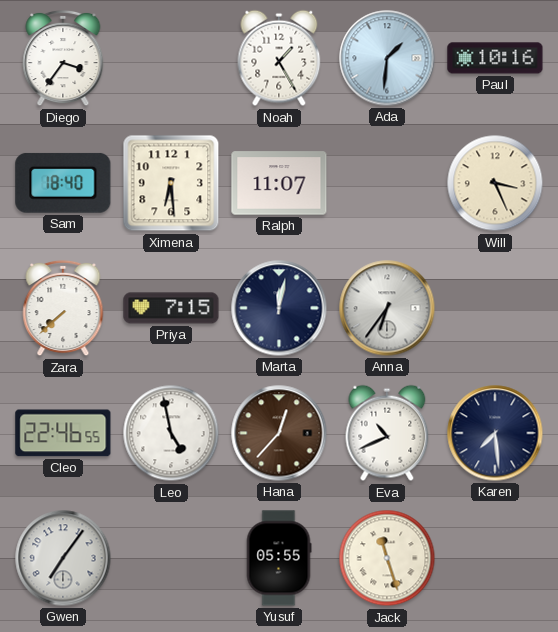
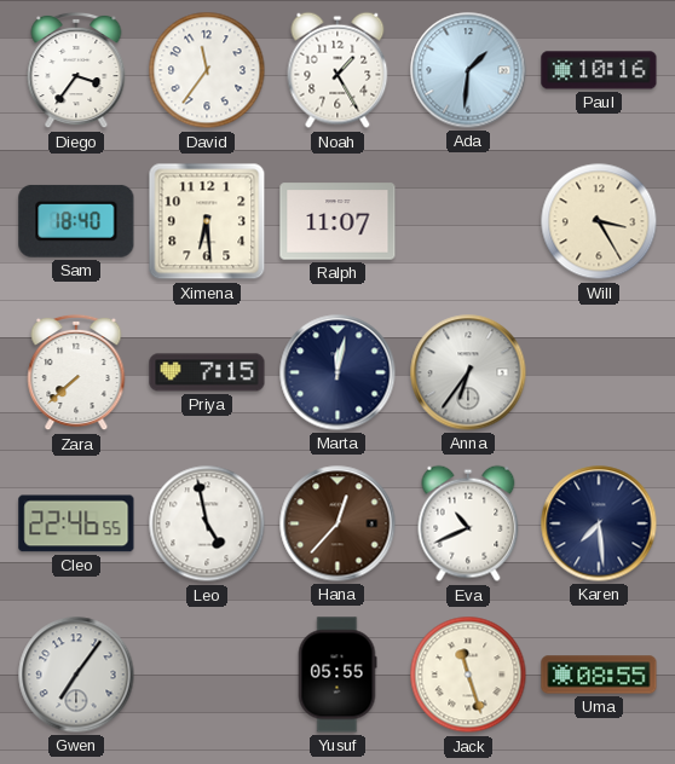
David: none -> 11:36
Will: 3:26 -> 3:25
Uma: none -> 08:55
